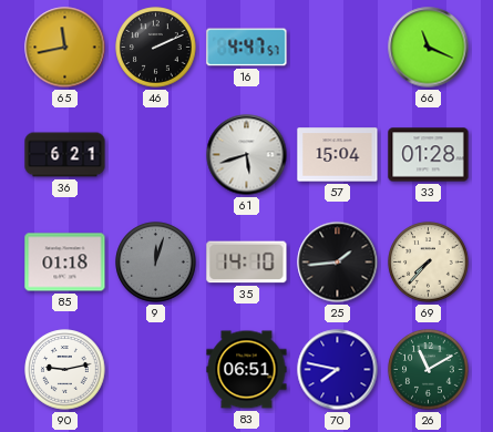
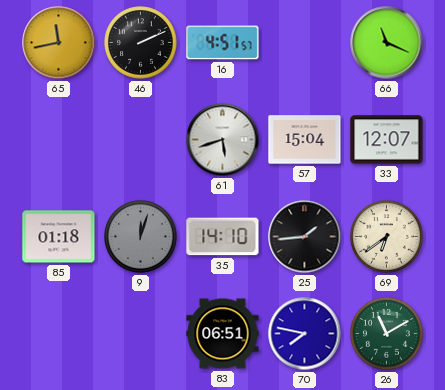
16: 4:47 -> 4:51
36: 6:21 -> none
33: 01:28 -> 12:07
69: 7:37 -> 6:39
90: 9:13 -> none
